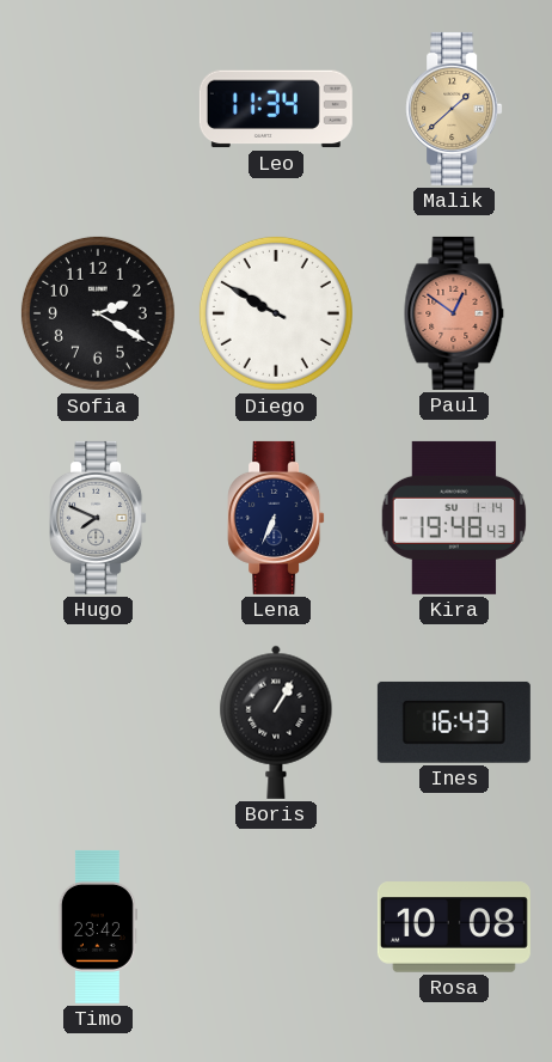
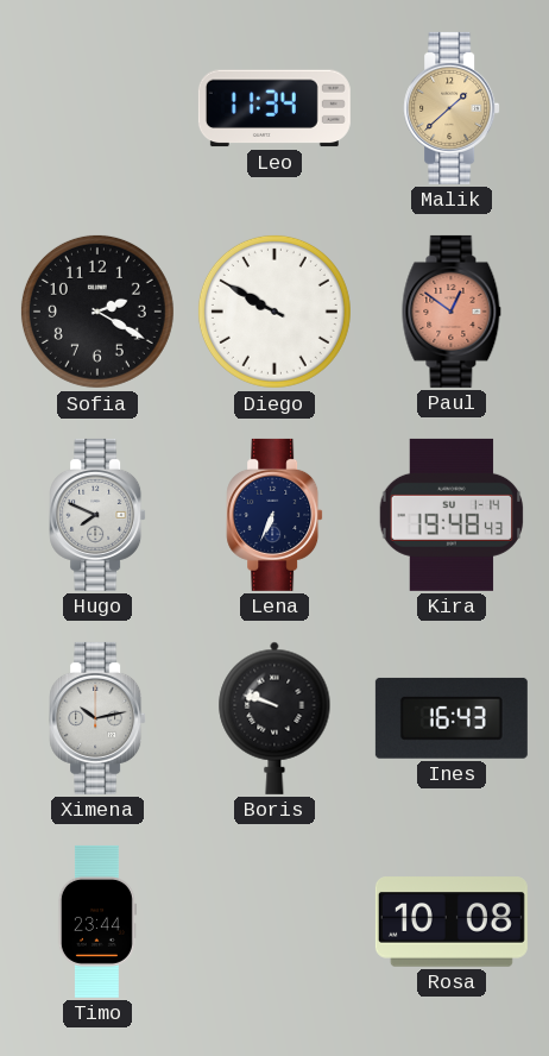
Ximena: none -> 10:13
Boris: 1:05 -> 9:48
Timo: 23:42 -> 23:44
